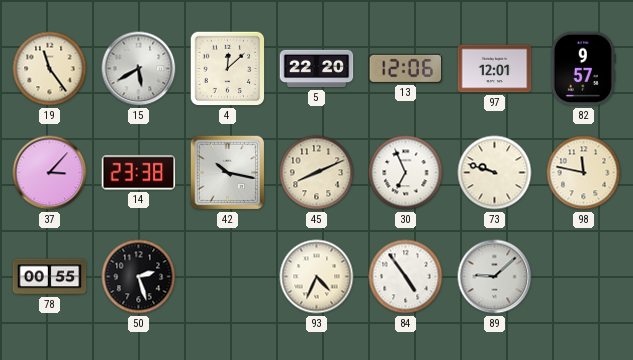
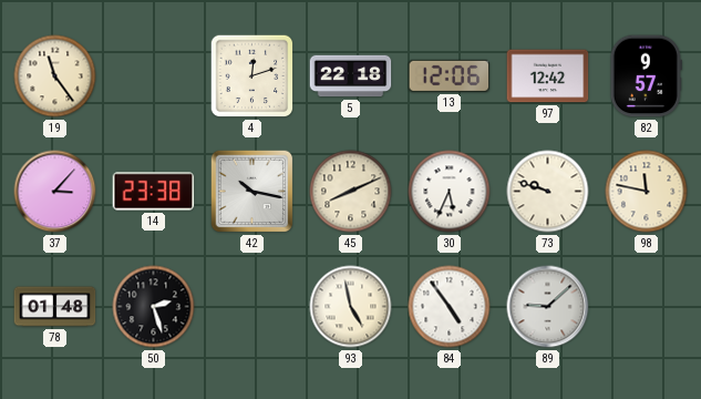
15: 5:40 -> none
4: 12:08 -> 12:12
5: 22:20 -> 22:18
97: 12:01 -> 12:42
30: 6:56 -> 5:34
78: 00:55 -> 01:48
93: 4:34 -> 4:58
